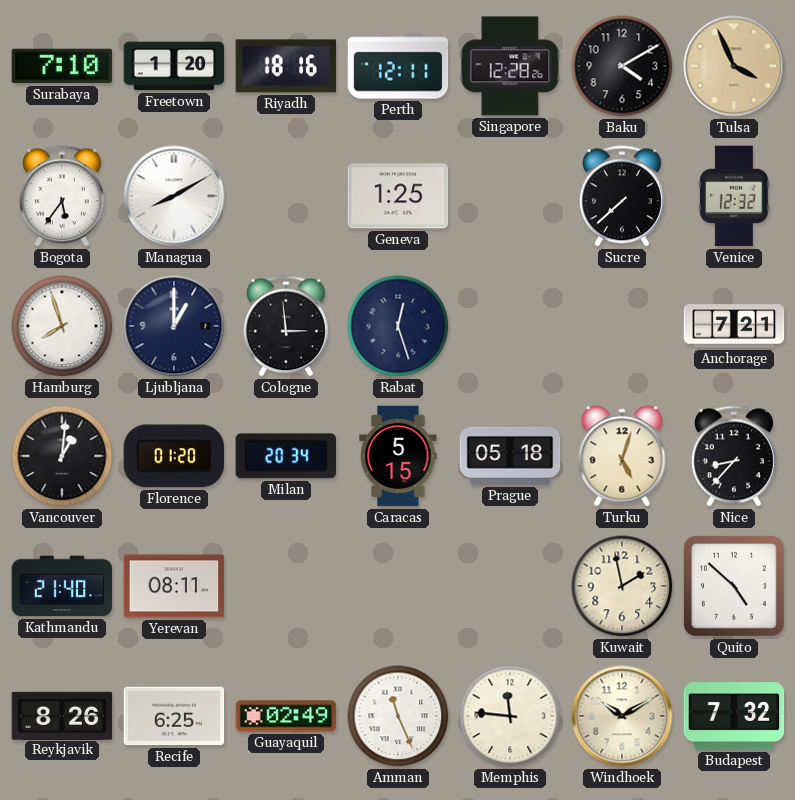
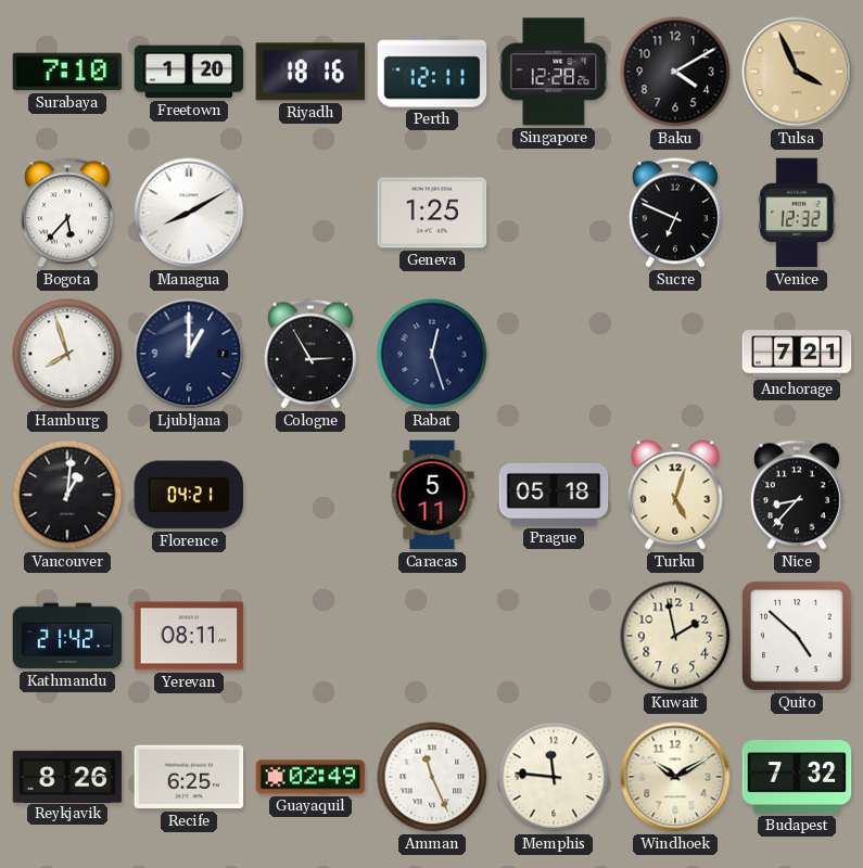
Bogota: 5:36 -> 5:37
Sucre: 7:38 -> 6:49
Cologne: 2:59 -> 2:55
Florence: 01:20 -> 04:21
Milan: 20:34 -> none
Caracas: 5:15 -> 5:11
Kathmandu: 21:40 -> 21:42
